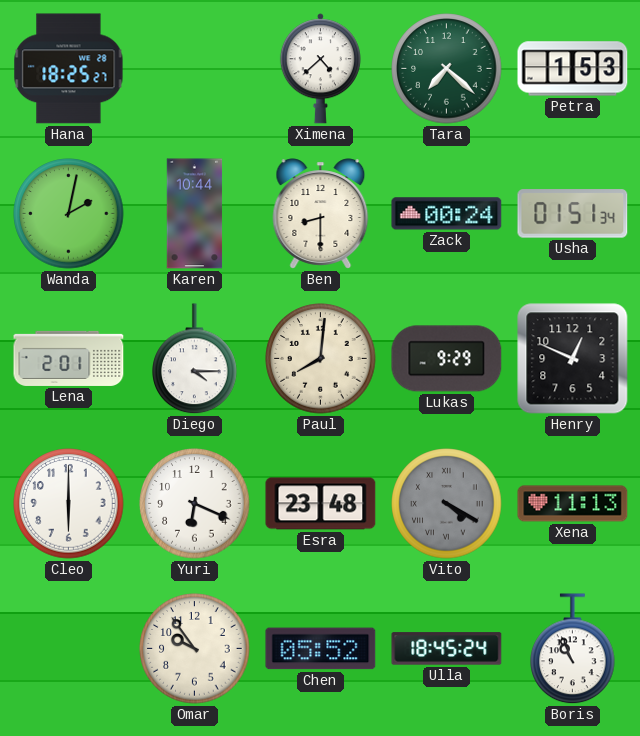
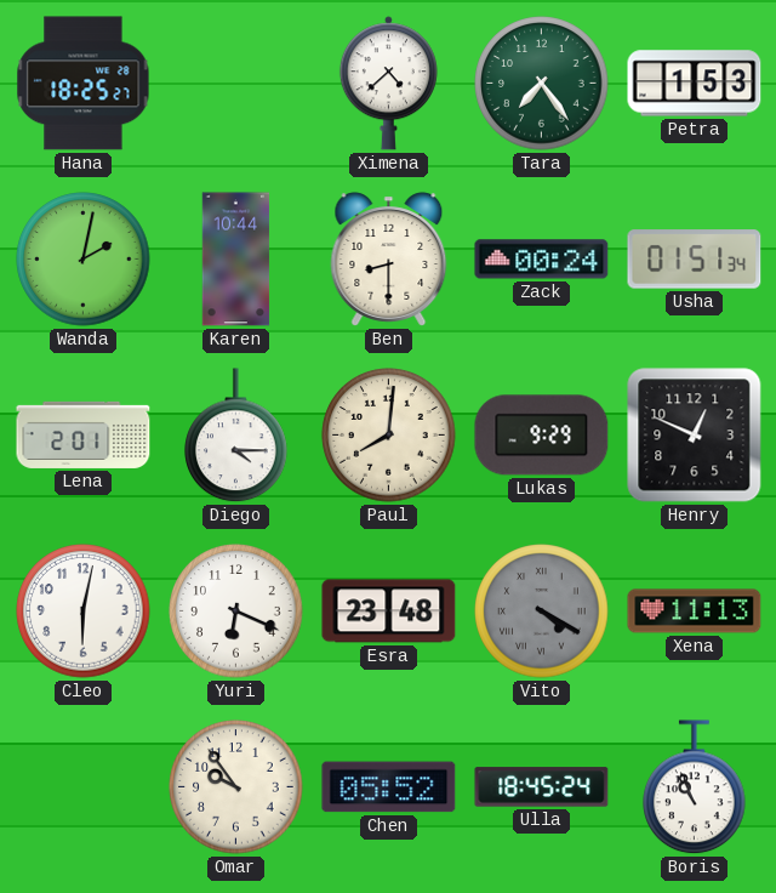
Tara: 7:22 -> 7:24
Cleo: 6:00 -> 6:02
